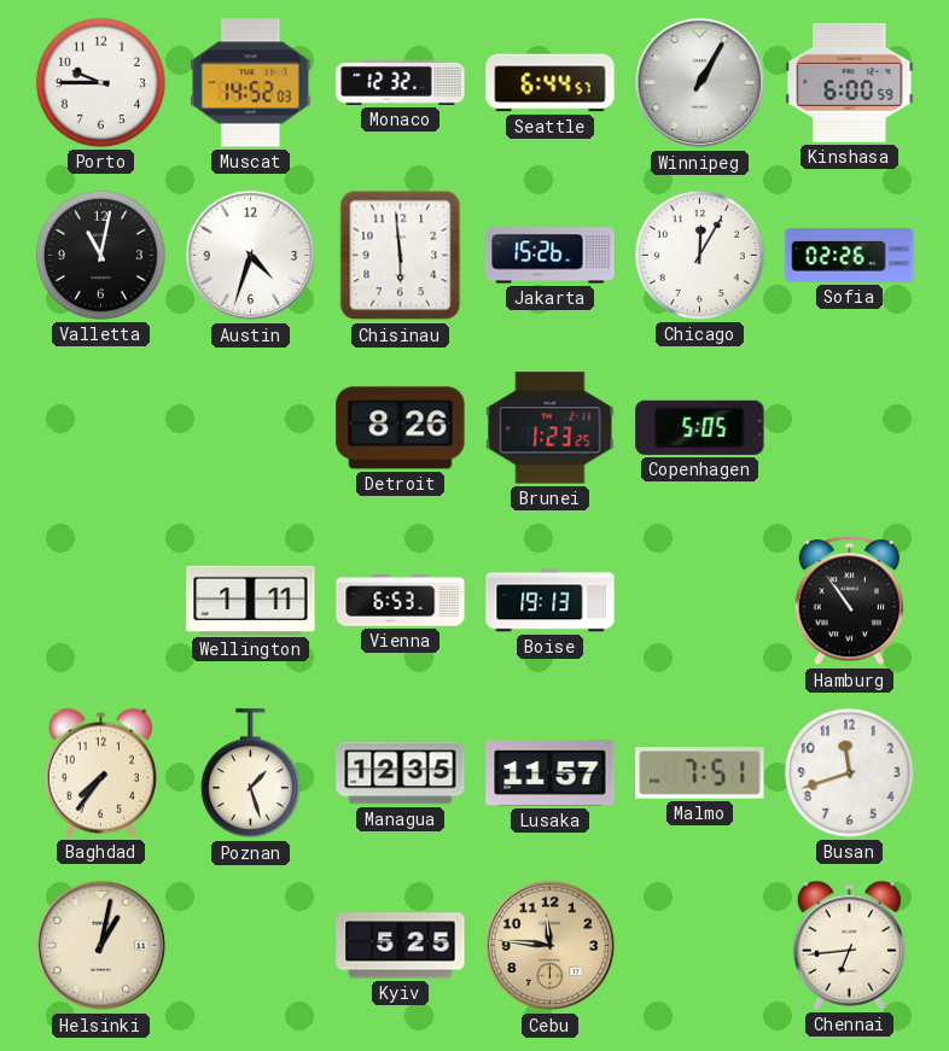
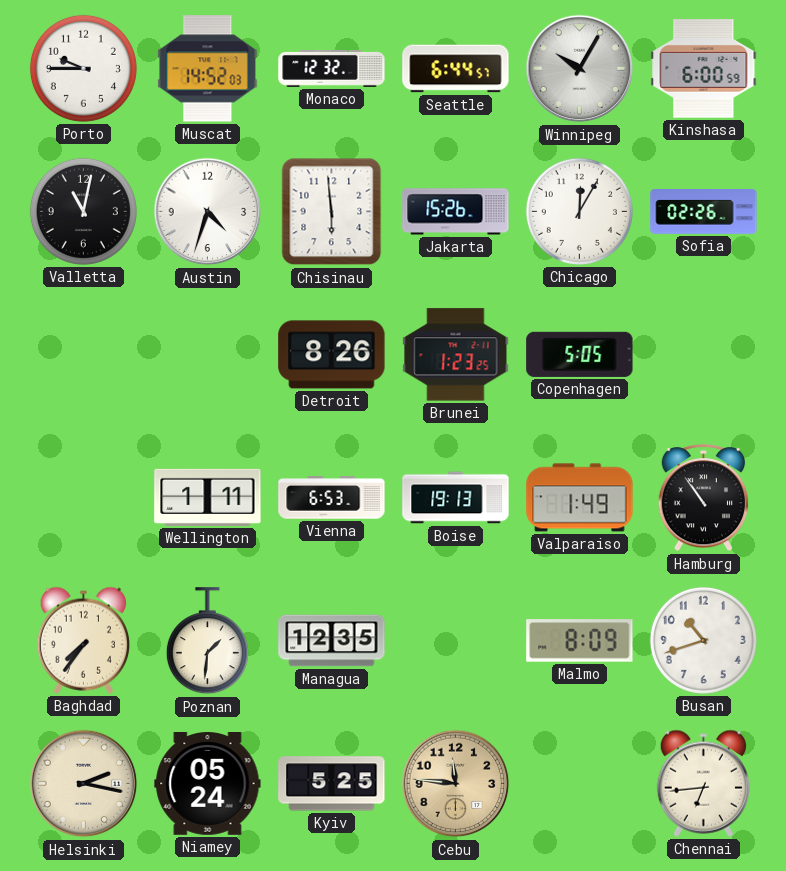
Winnipeg: 1:05 -> 10:05
Valparaiso: none -> 1:49
Poznan: 1:27 -> 1:31
Lusaka: 11:57 -> none
Malmo: 7:51 -> 8:09
Busan: 11:42 -> 10:42
Helsinki: 1:02 -> 2:17
Niamey: none -> 05:24
